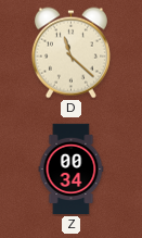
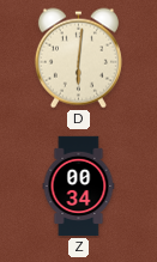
D: 11:22 -> 6:01
